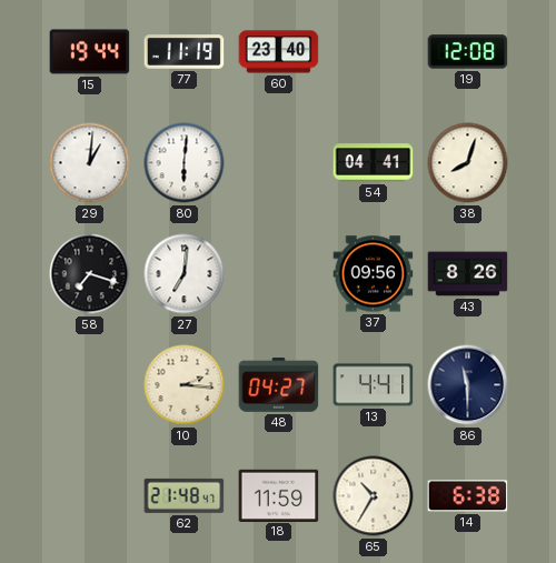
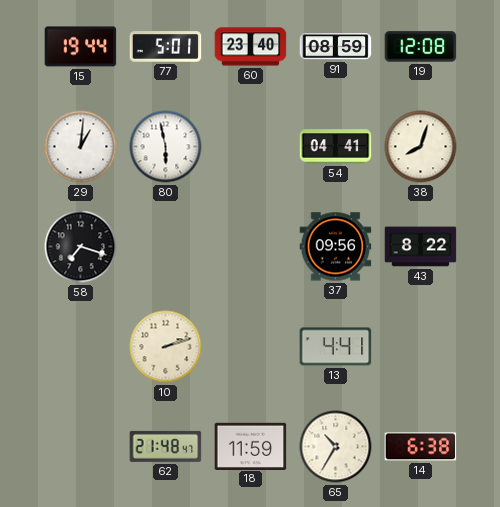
77: 11:19 -> 5:01
91: none -> 08:59
80: 6:01 -> 5:58
27: 7:01 -> none
43: 8:26 -> 8:22
10: 2:16 -> 2:12
48: 04:27 -> none
86: 11:30 -> none
